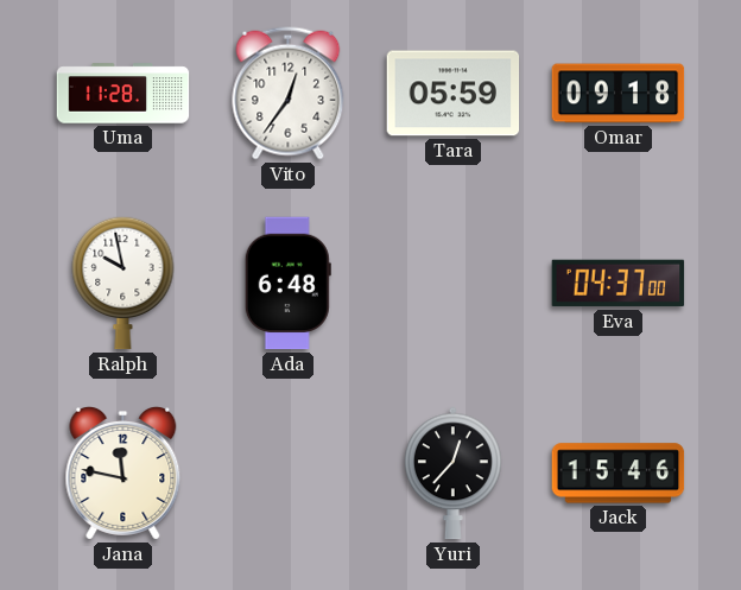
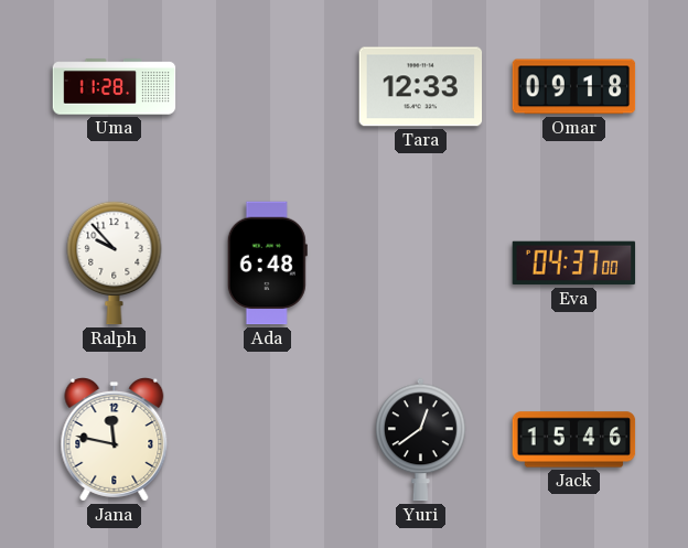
Vito: 12:36 -> none
Tara: 05:59 -> 12:33
Ralph: 9:58 -> 9:53
Yuri: 12:37 -> 12:39
